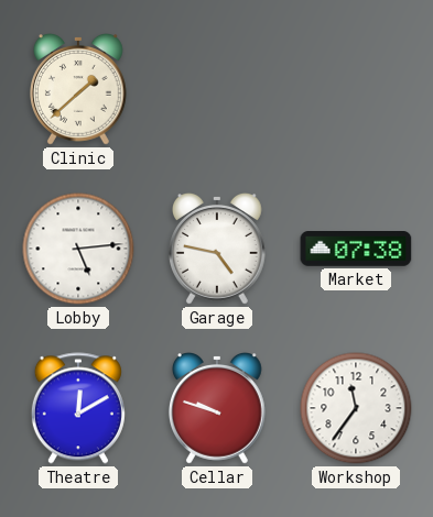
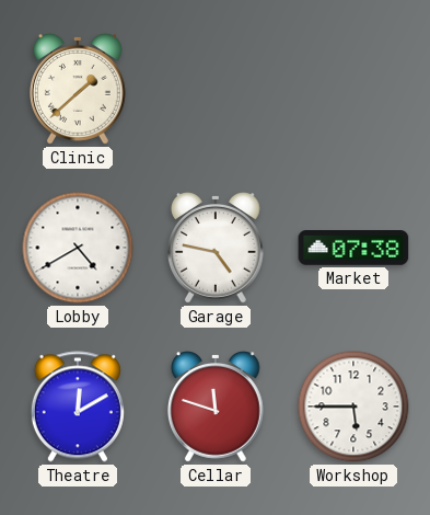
Lobby: 5:14 -> 4:40
Cellar: 9:48 -> 11:48
Workshop: 11:36 -> 5:45
